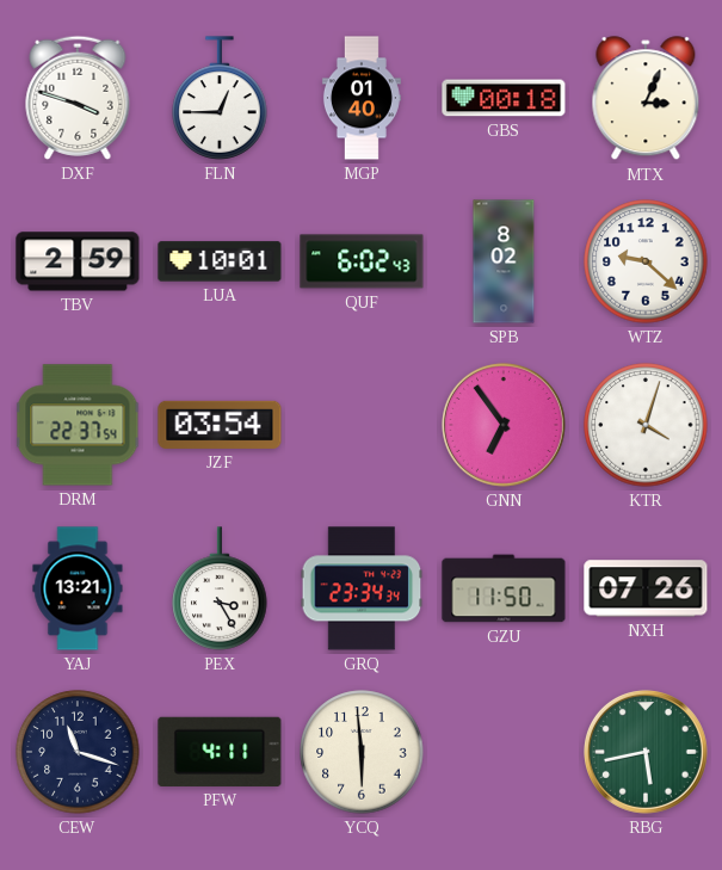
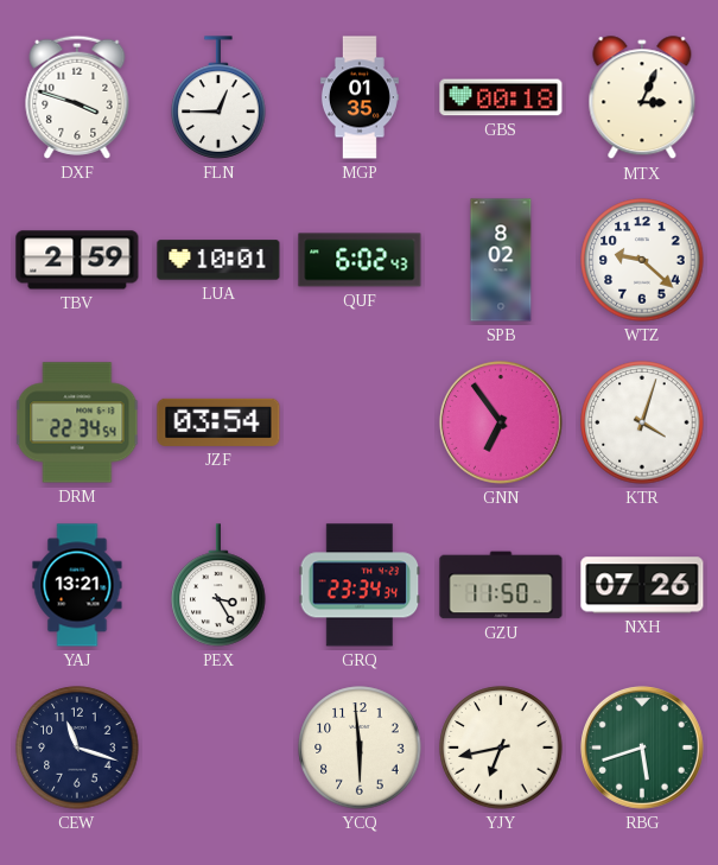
MGP: 01:40 -> 01:35
DRM: 22:37 -> 22:34
PFW: 4:11 -> none
YJY: none -> 6:43
RBG: 5:43 -> 5:42
